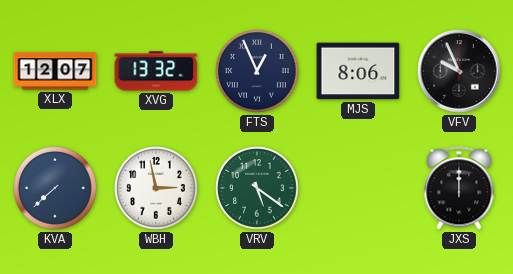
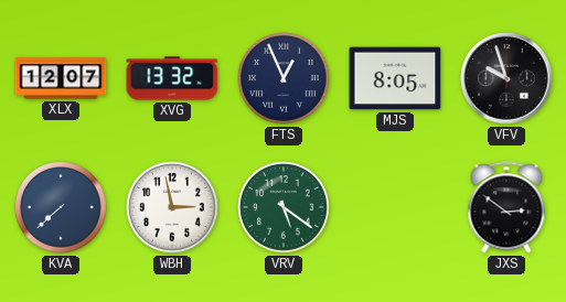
MJS: 8:06 -> 8:05
VFV: 9:56 -> 9:57
JXS: 12:00 -> 2:51
